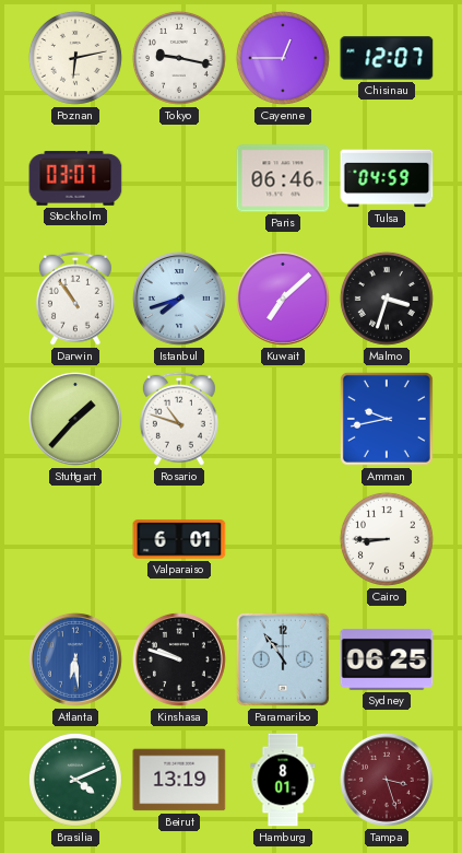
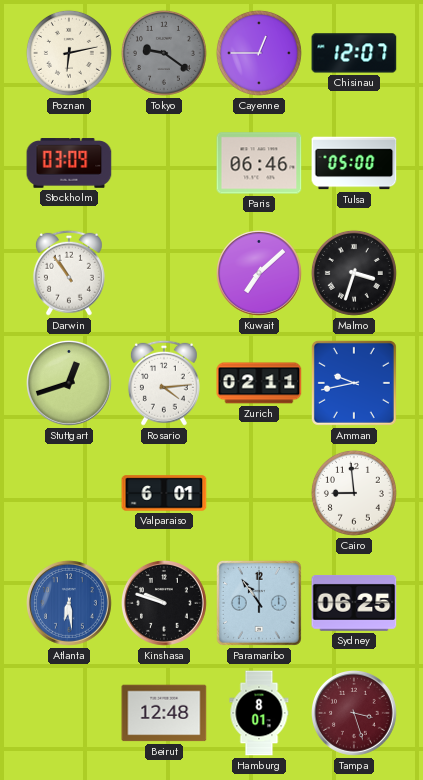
Tokyo: 9:17 -> 9:21
Tokyo dial: white -> grey
Stockholm: 03:07 -> 03:09
Tulsa: 04:59 -> 05:00
Istanbul: 7:42 -> none
Stuttgart: 1:37 -> 12:42
Rosario: 10:48 -> 4:14
Zurich: none -> 02:11
Cairo: 8:45 -> 8:59
Brasilia: 4:11 -> none
Beirut: 13:19 -> 12:48
